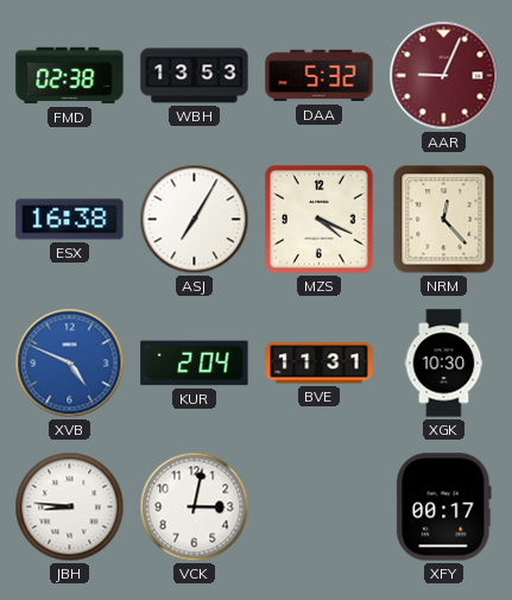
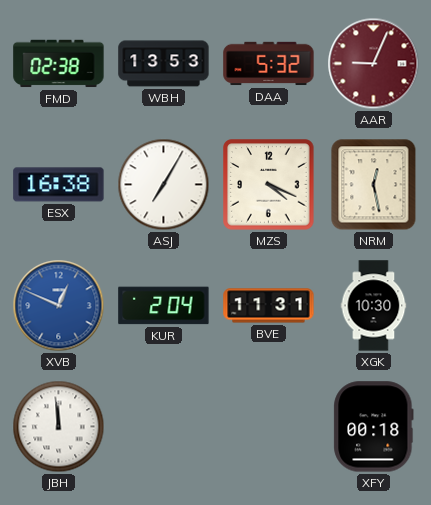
NRM: 12:23 -> 12:28
XVB: 4:49 -> 12:49
JBH: 8:46 -> 11:59
VCK: 3:02 -> none
XFY: 00:17 -> 00:18
